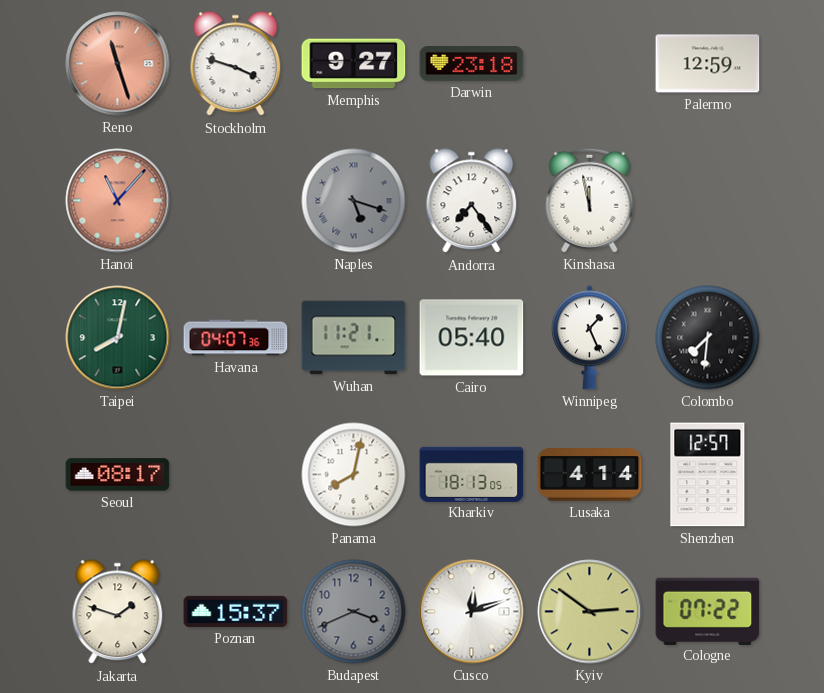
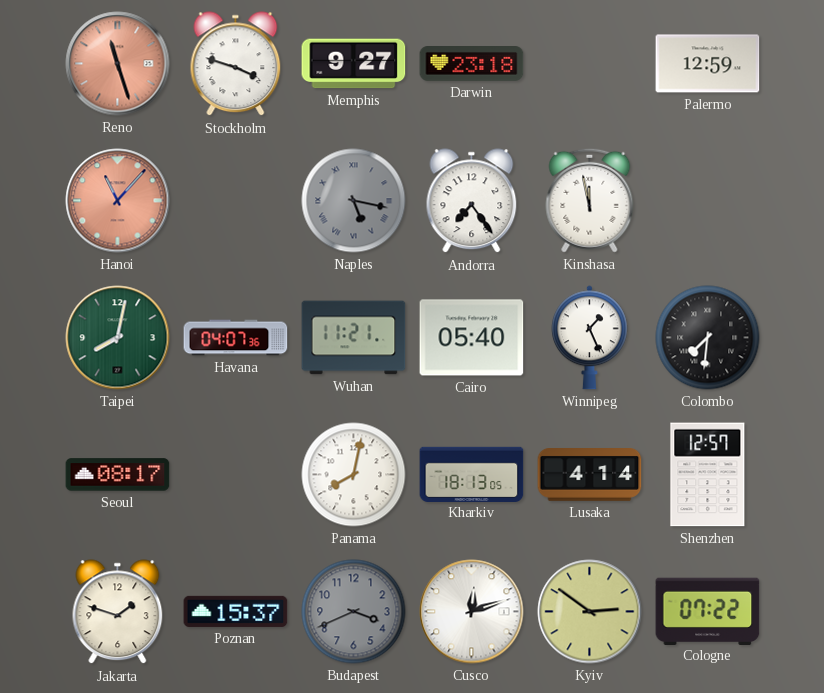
Naples: 5:18 -> 5:17
